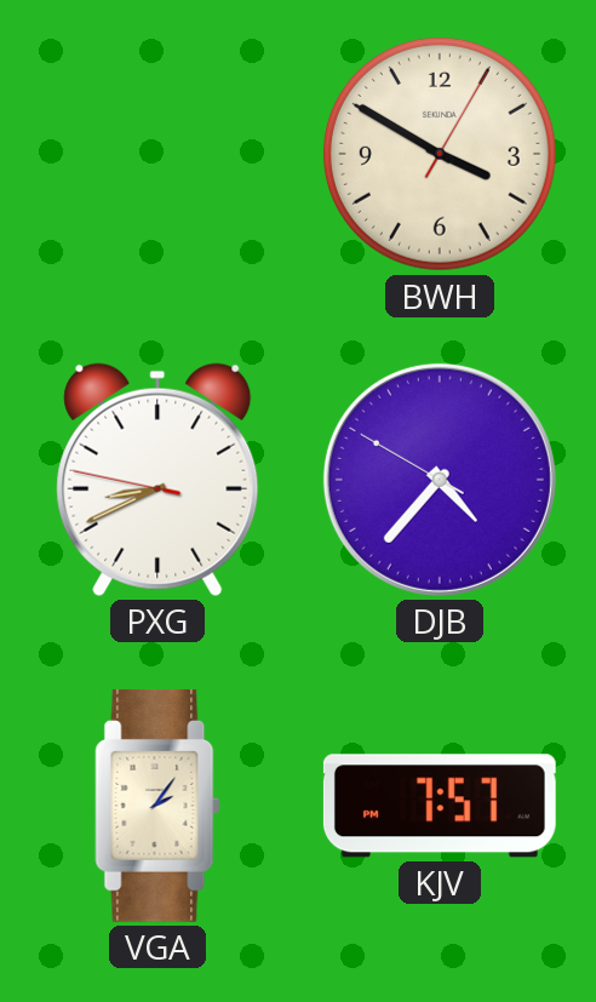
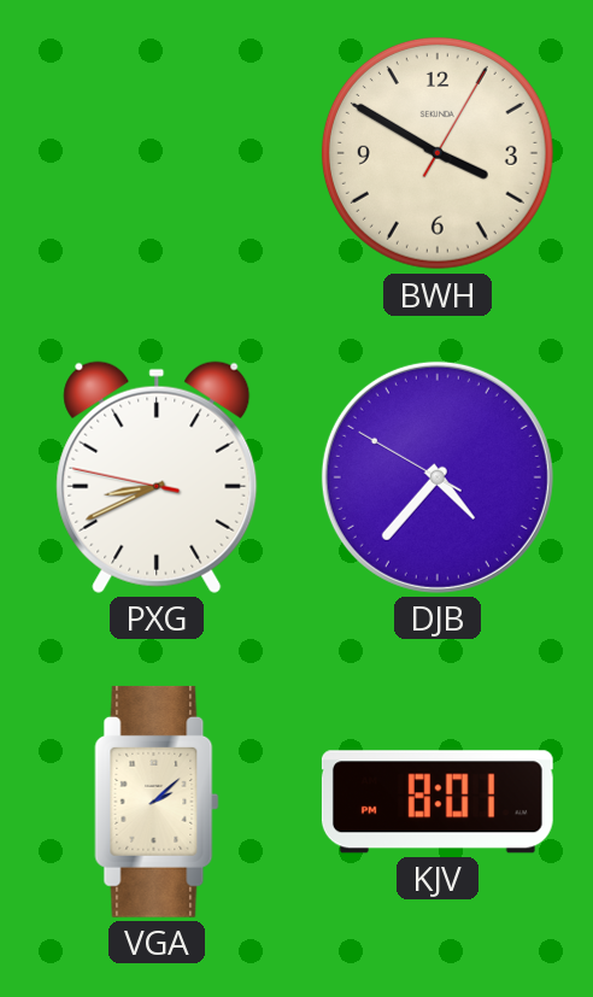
VGA: 2:06 -> 2:08
KJV: 7:57 -> 8:01
